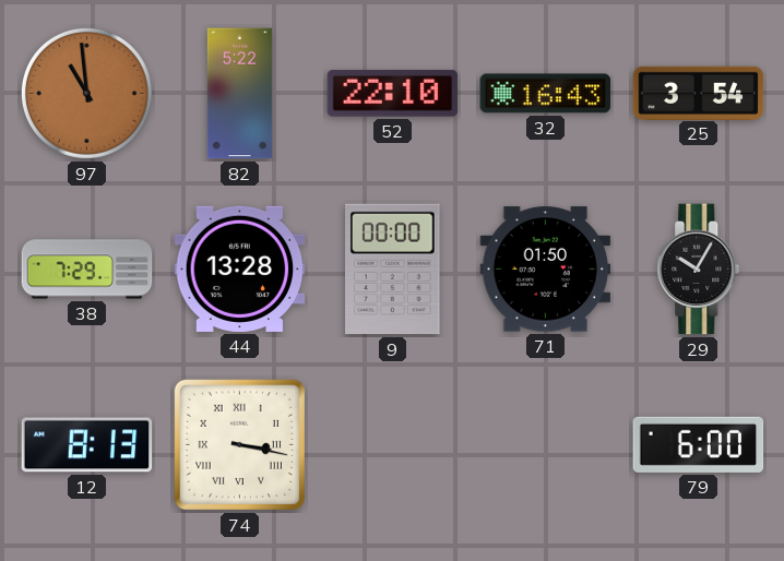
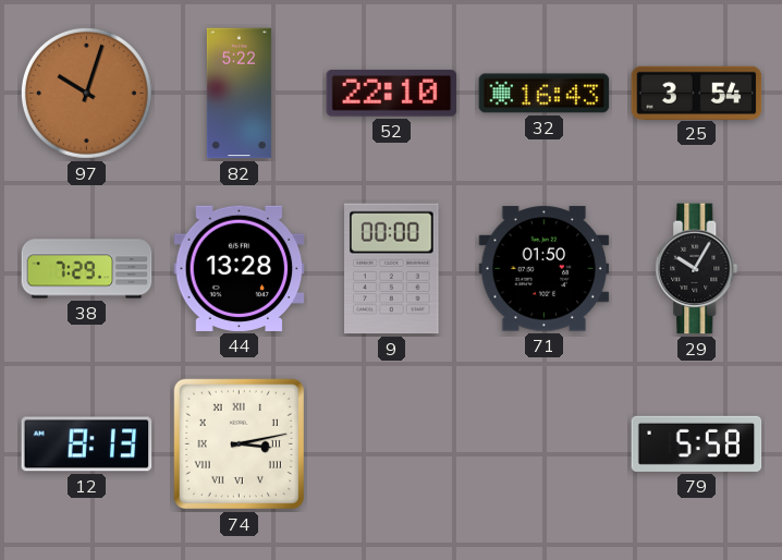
97: 10:59 -> 10:03
74: 3:17 -> 3:13
79: 6:00 -> 5:58
